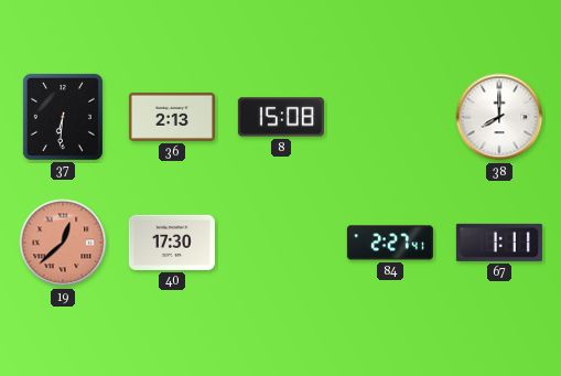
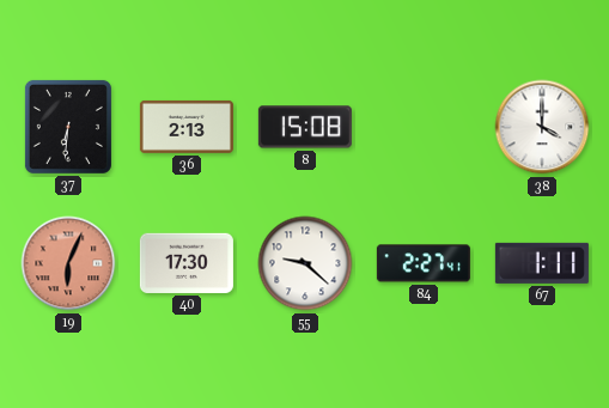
38: 8:00 -> 4:00
19: 12:38 -> 6:04
55: none -> 9:22
